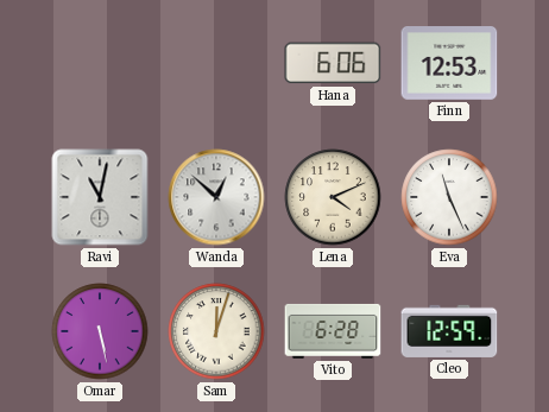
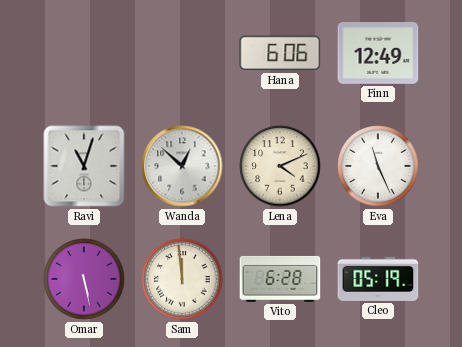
Finn: 12:53 -> 12:49
Ravi: 11:02 -> 11:03
Sam: 12:03 -> 11:59
Cleo: 12:59 -> 05:19
